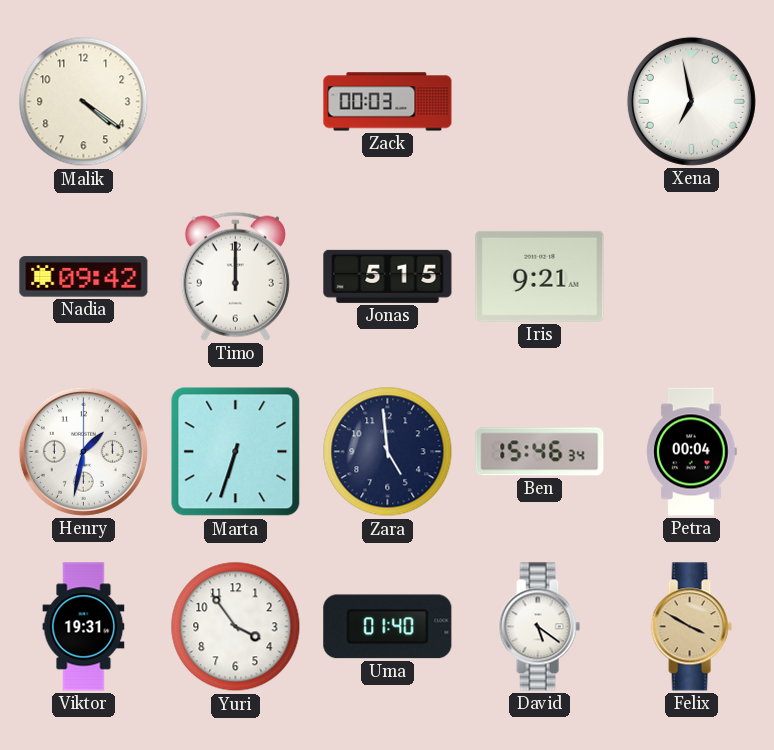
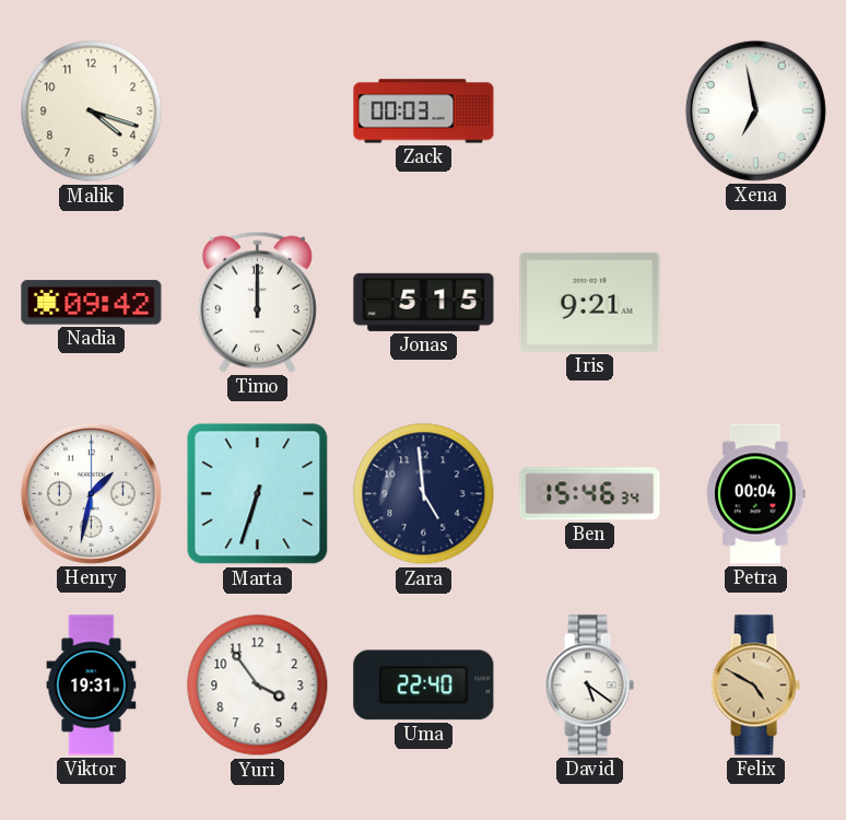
Malik: 4:21 -> 4:18
Uma: 01:40 -> 22:40
Felix: 3:50 -> 4:50
